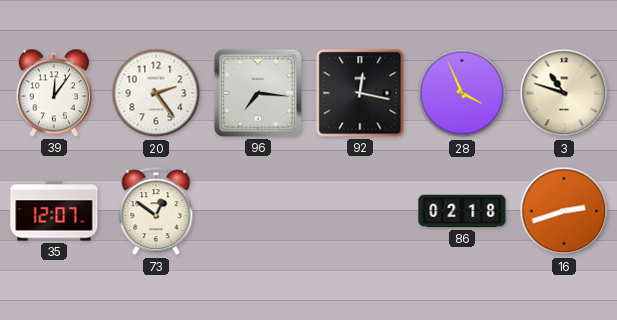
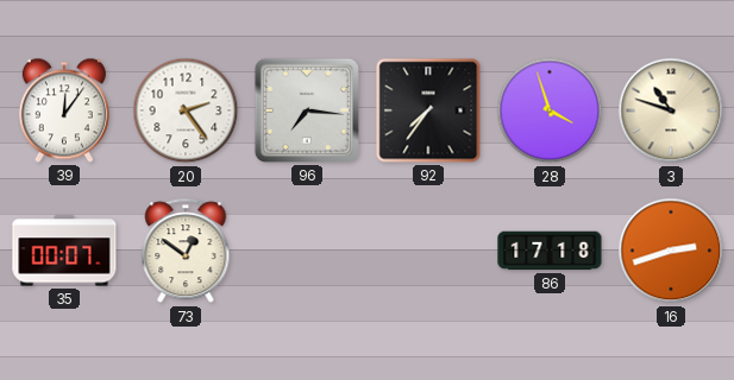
92: 12:17 -> 7:36
28: 3:56 -> 3:57
35: 12:07 -> 00:07
86: 02:18 -> 17:18
